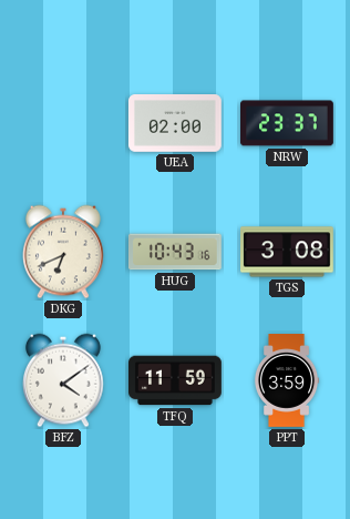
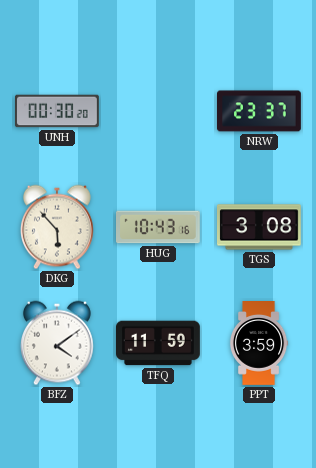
UNH: none -> 00:30
UEA: 02:00 -> none
DKG: 6:41 -> 5:53
